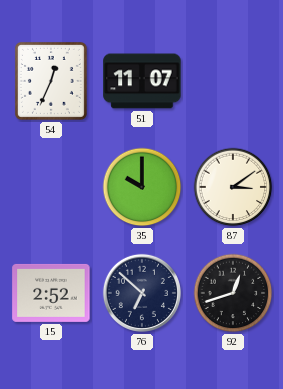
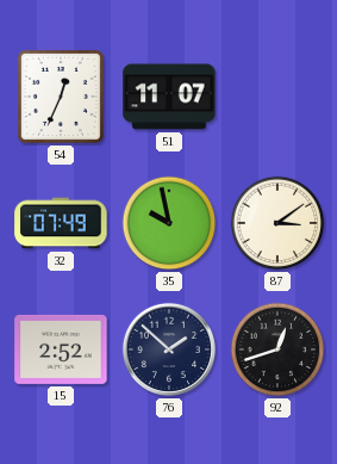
32: none -> 07:49
35: 10:00 -> 9:58
76: 6:52 -> 1:52
